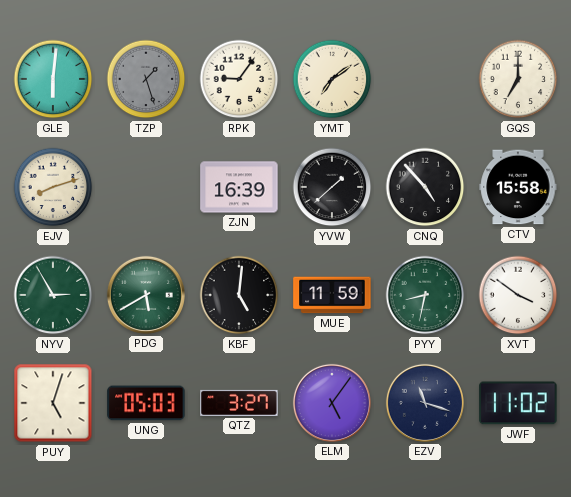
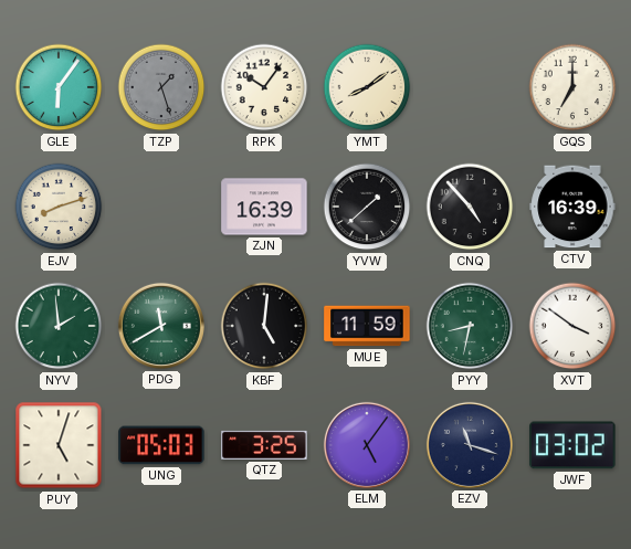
GLE: 6:01 -> 6:06
RPK: 9:06 -> 10:06
YMT: 7:09 -> 8:09
CTV: 15:58 -> 16:39
NYV: 2:55 -> 1:59
PDG: 5:40 -> 11:40
QTZ: 3:27 -> 3:25
JWF: 11:02 -> 03:02
